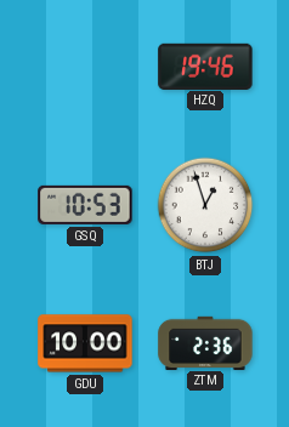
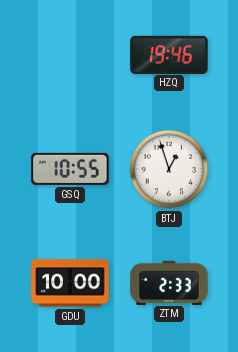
GSQ: 10:53 -> 10:55
ZTM: 2:36 -> 2:33
